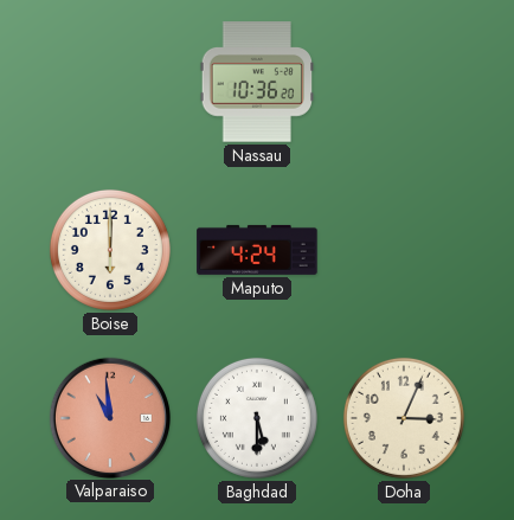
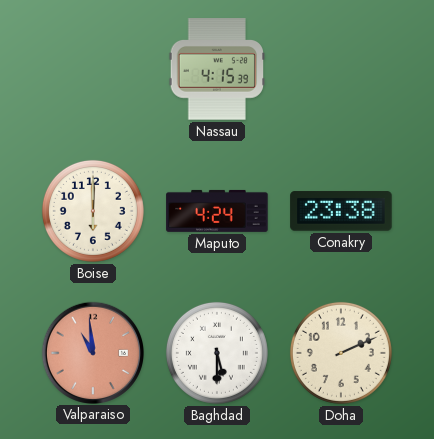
Nassau: 10:36 -> 4:15
Conakry: none -> 23:38
Doha: 3:04 -> 2:11
